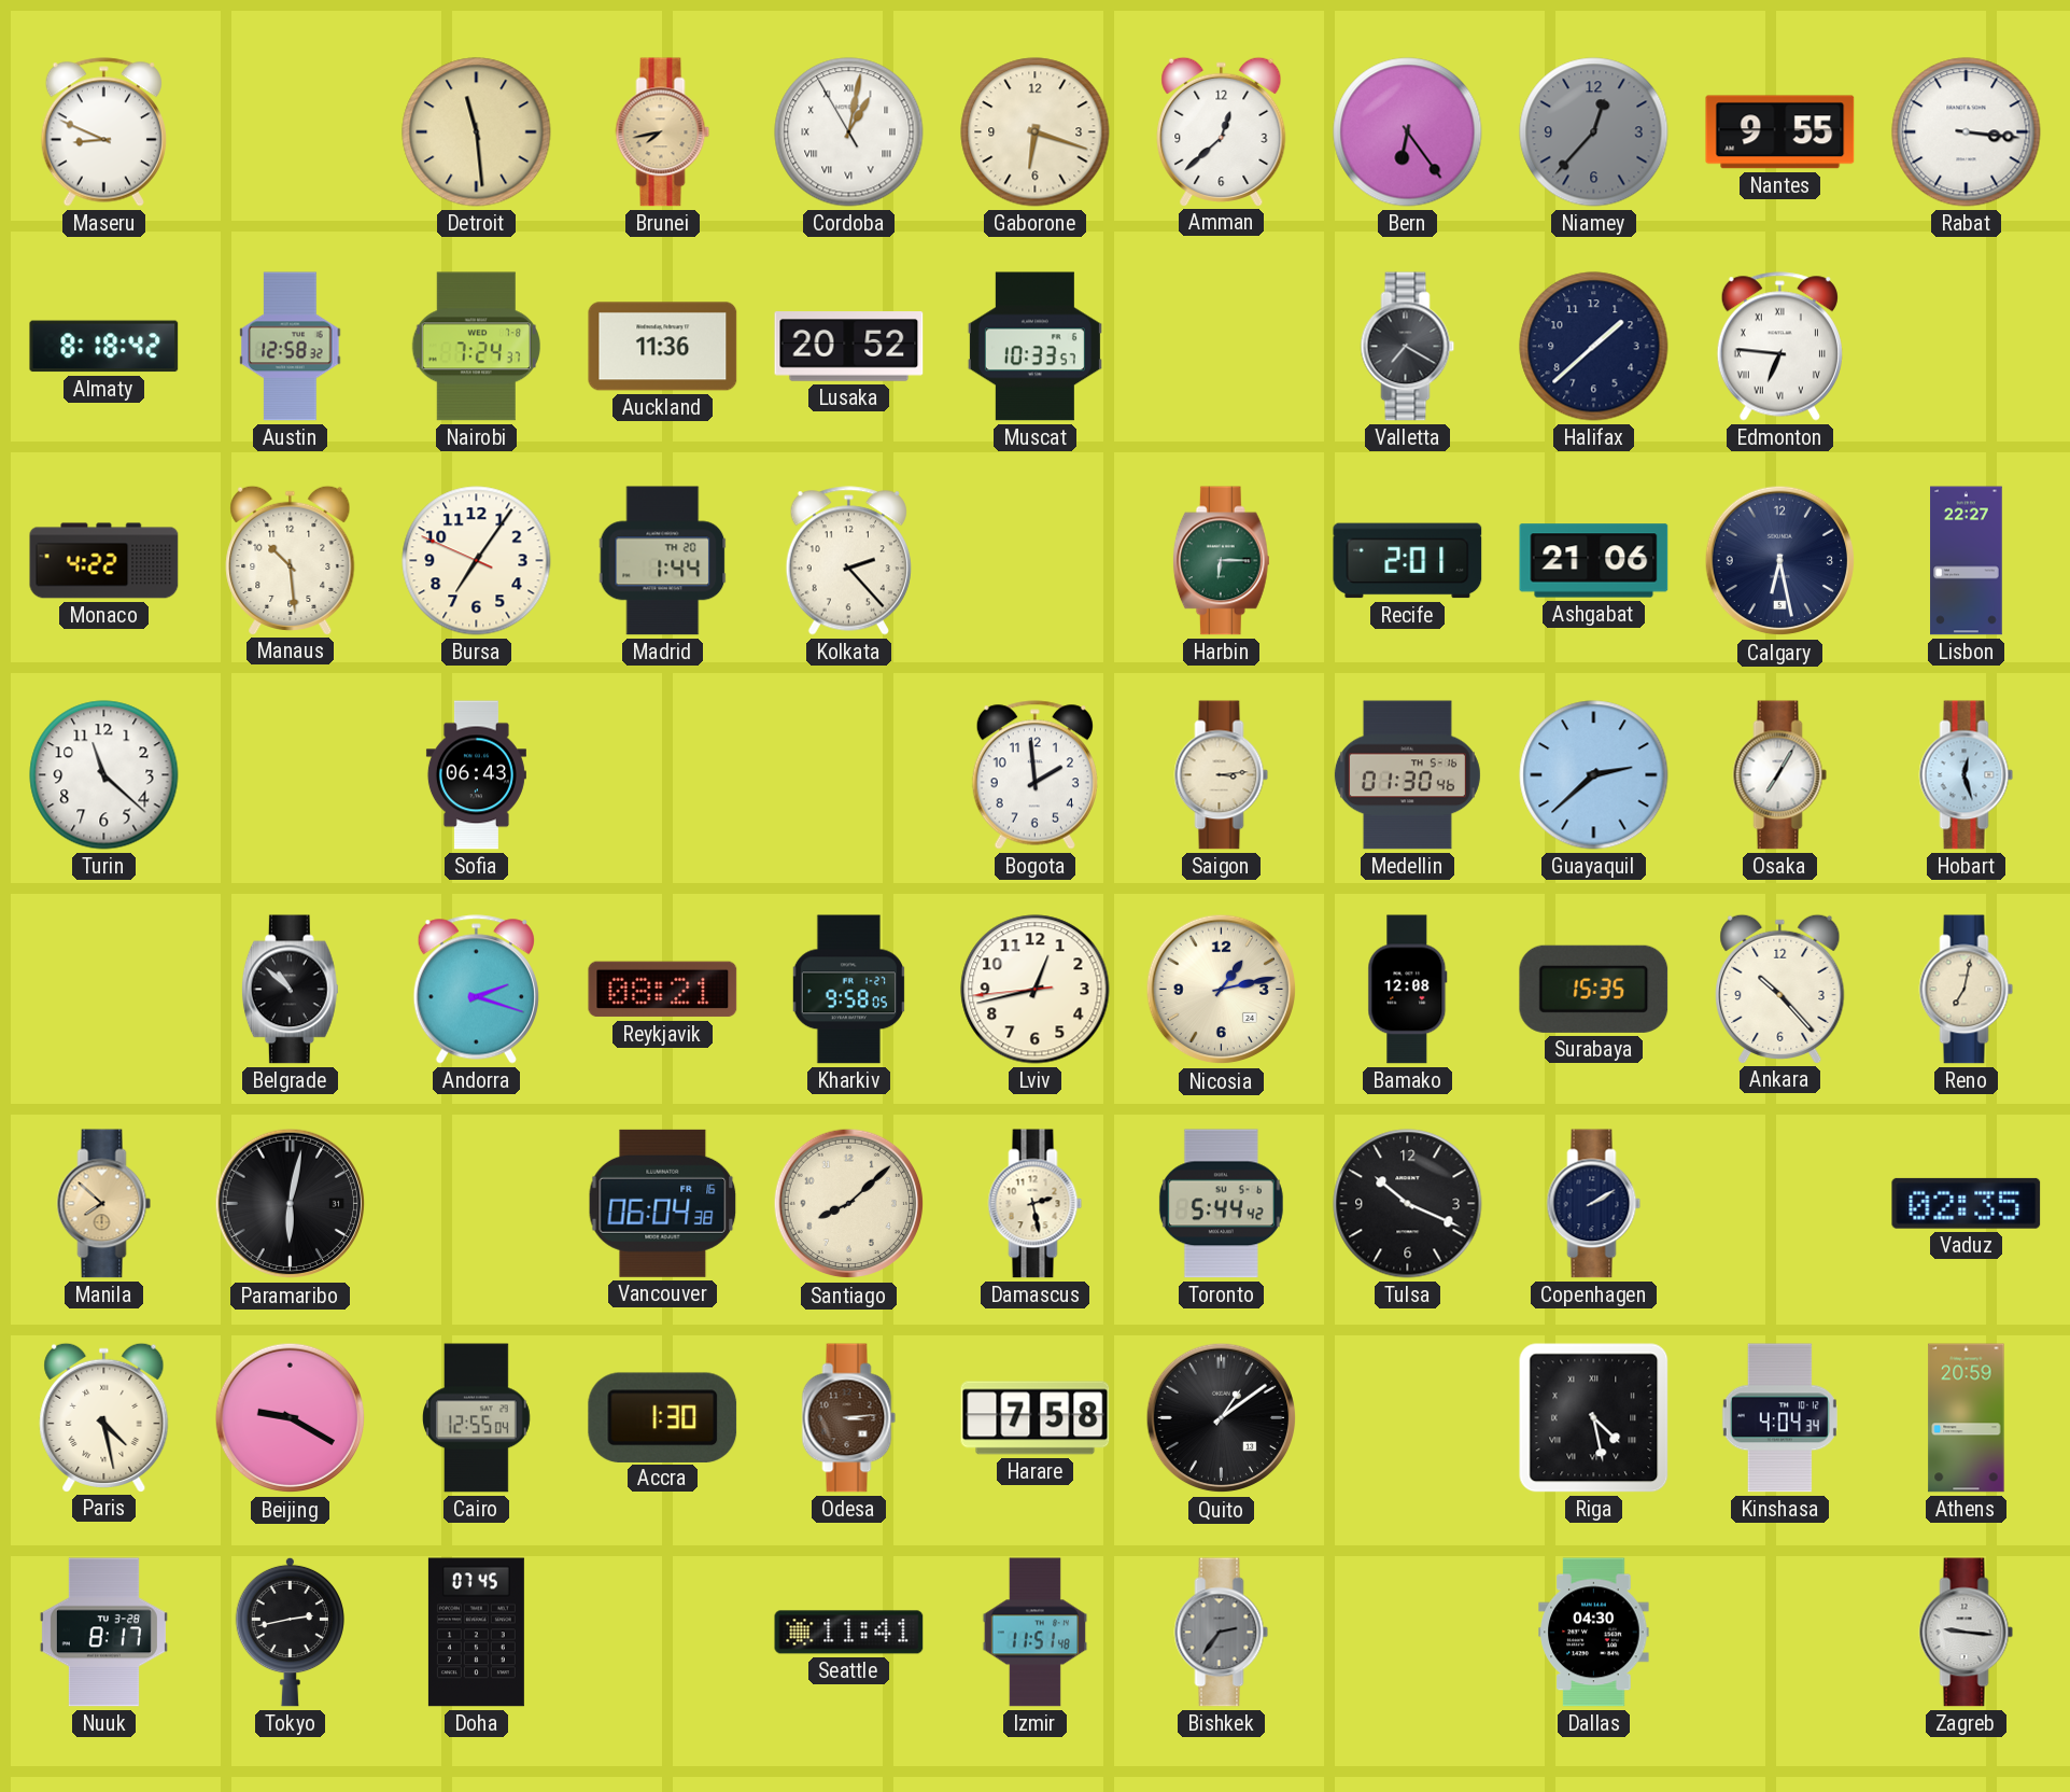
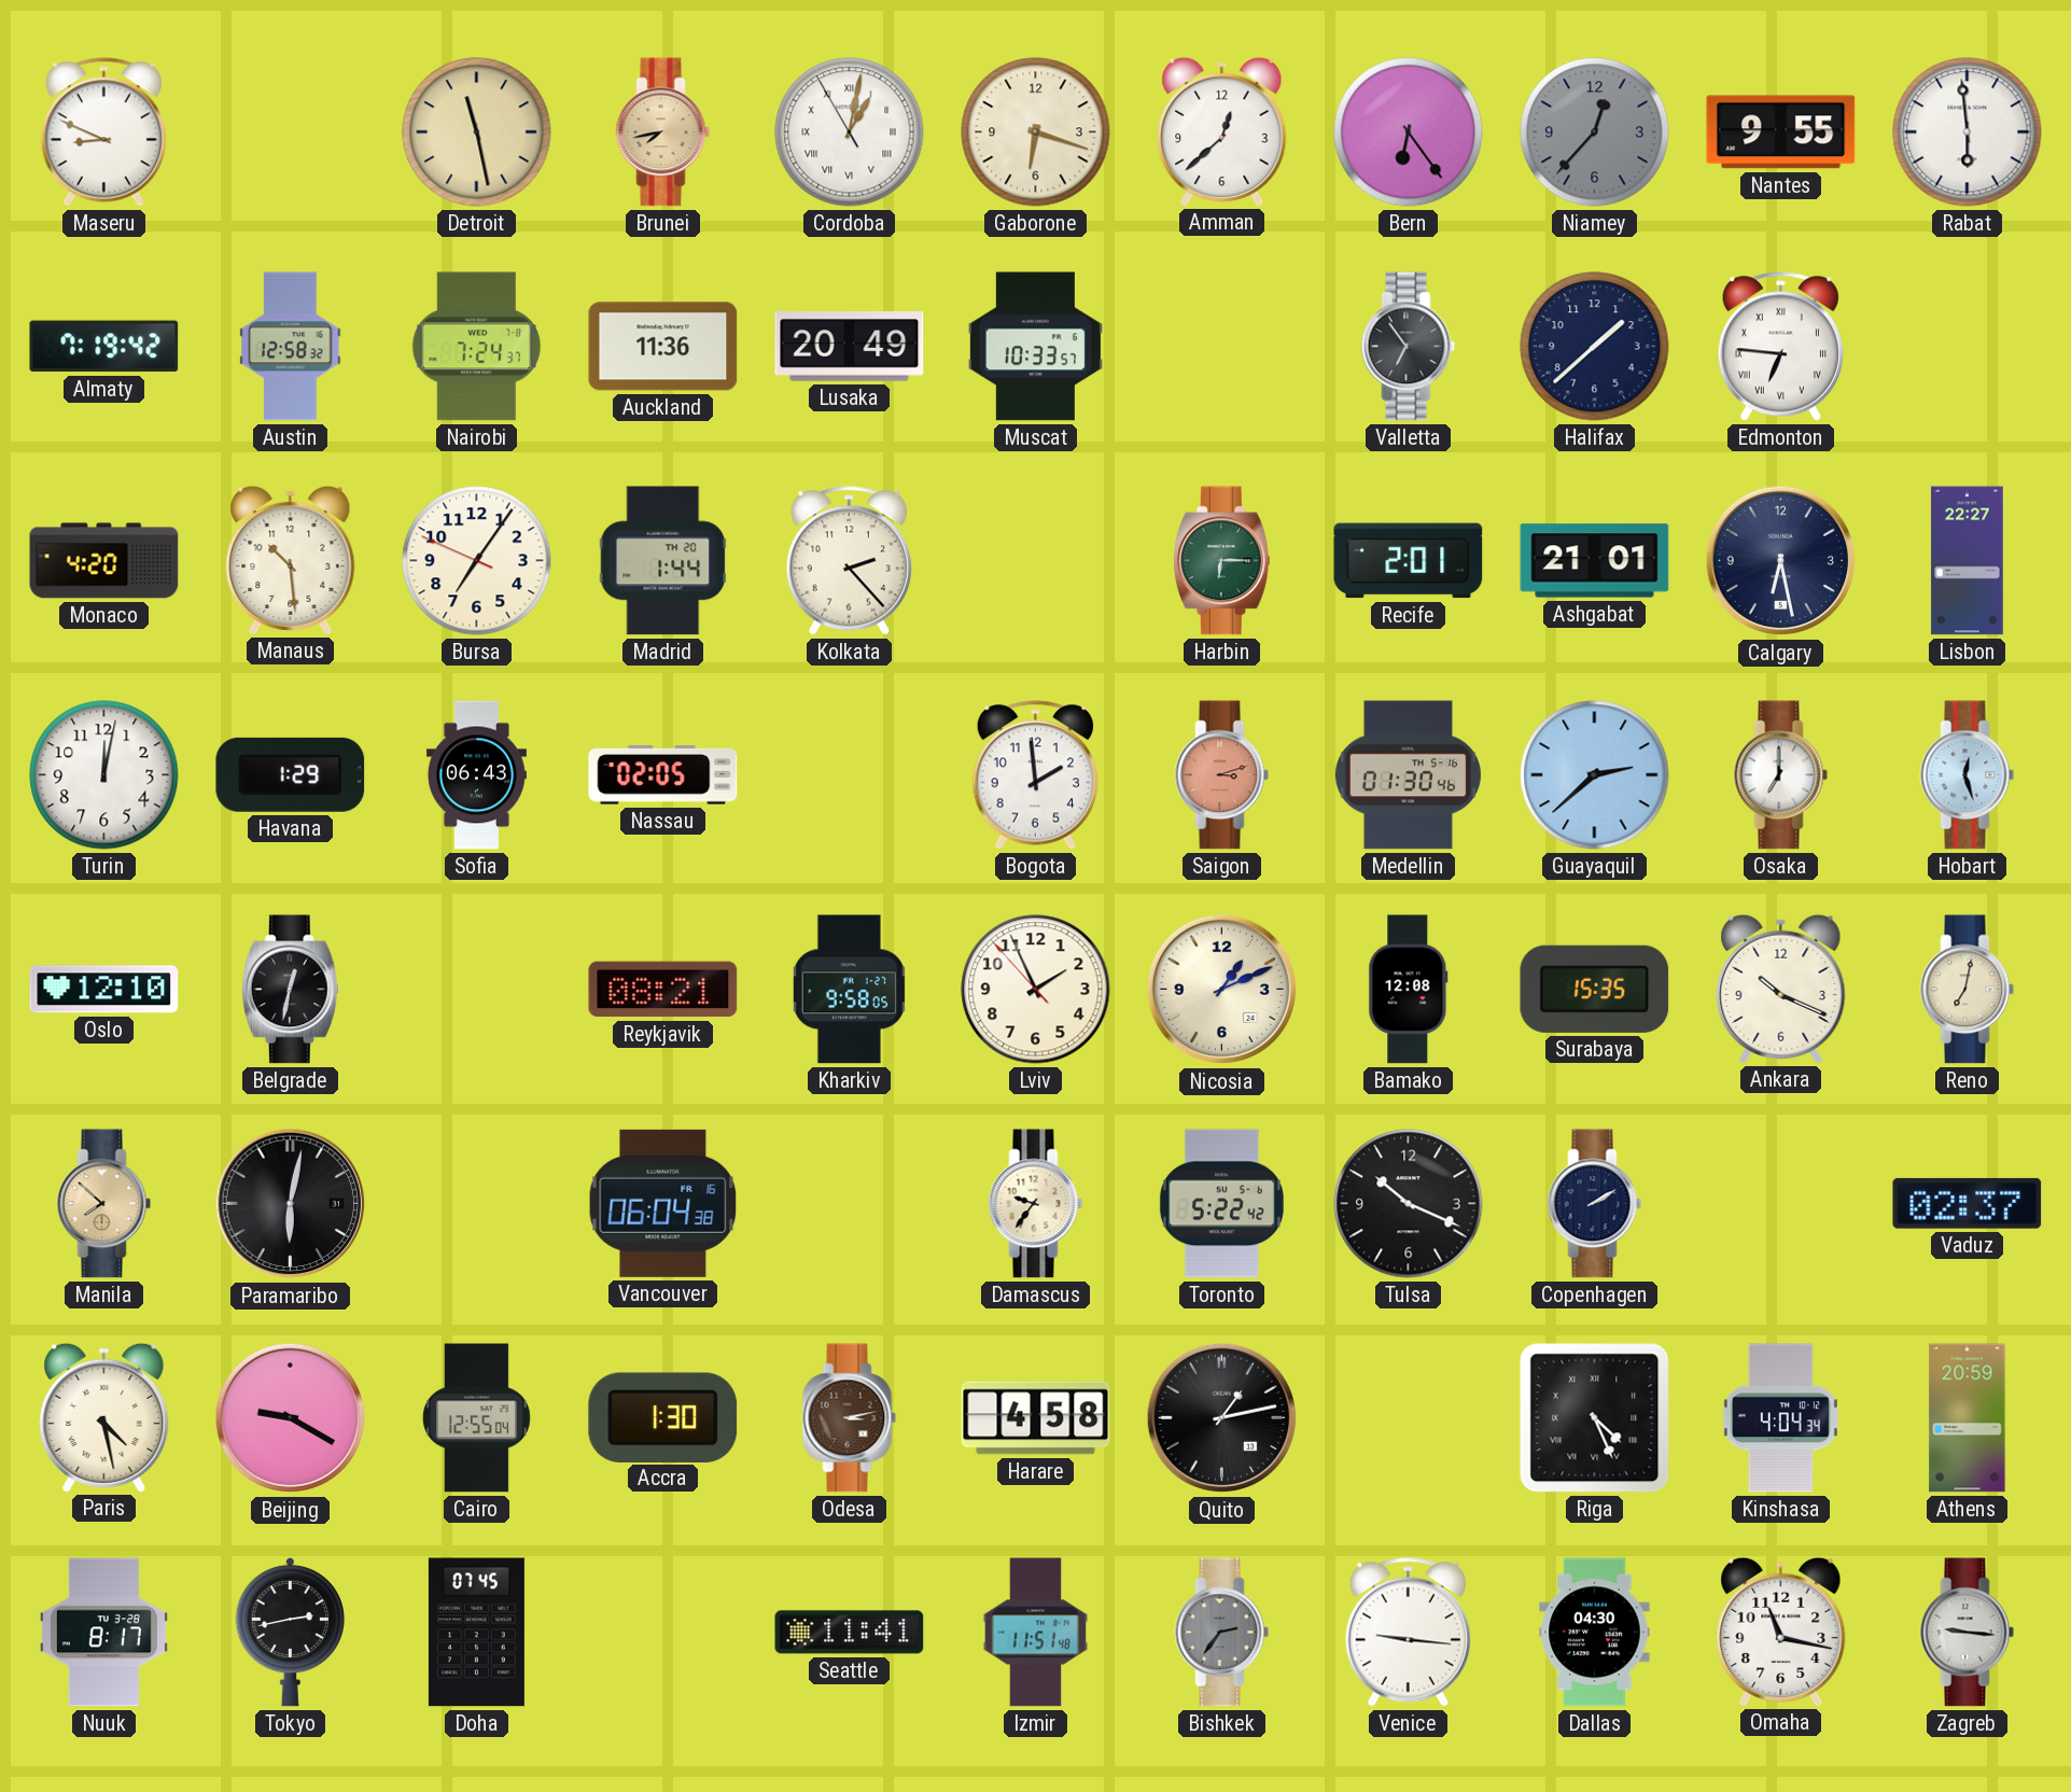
Detroit: 11:29 -> 11:28
Rabat: 3:16 -> 5:59
Almaty: 8:18 -> 7:19
Lusaka: 20:52 -> 20:49
Valletta: 7:20 -> 6:54
Monaco: 4:22 -> 4:20
Ashgabat: 21:06 -> 21:01
Turin: 11:22 -> 12:02
Havana: none -> 1:29
Nassau: none -> 02:05
Saigon: 3:14 -> 3:12
Saigon dial: cream -> salmon
Osaka: 7:05 -> 7:00
Oslo: none -> 12:10
Belgrade: 10:52 -> 12:32
Andorra: 2:18 -> none
Lviv: 12:42 -> 1:55
Nicosia: 1:13 -> 1:11
Ankara: 10:23 -> 10:19
Santiago: 8:08 -> none
Damascus: 2:28 -> 9:36
Toronto: 5:44 -> 5:22
Vaduz: 02:35 -> 02:37
Odesa: 3:14 -> 3:13
Harare: 7:58 -> 4:58
Quito: 1:09 -> 1:13
Riga: 4:28 -> 4:26
Venice: none -> 9:16
Omaha: none -> 11:17
